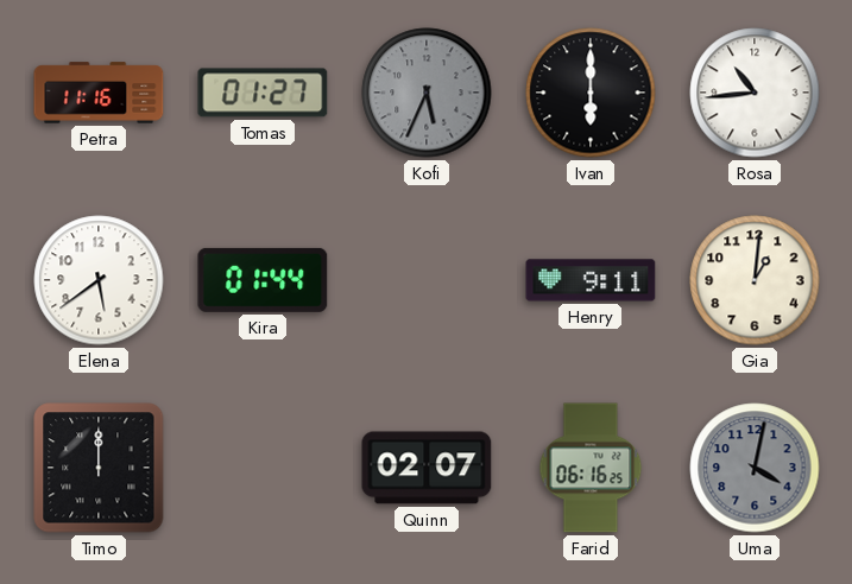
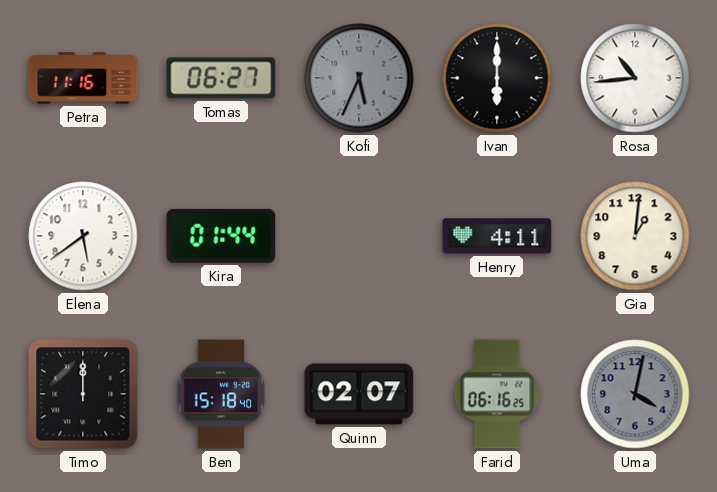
Tomas: 01:27 -> 06:27
Henry: 9:11 -> 4:11
Ben: none -> 15:18
